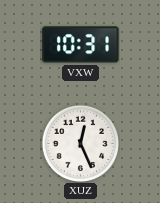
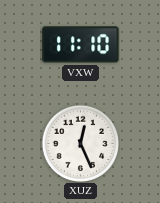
VXW: 10:31 -> 11:10
